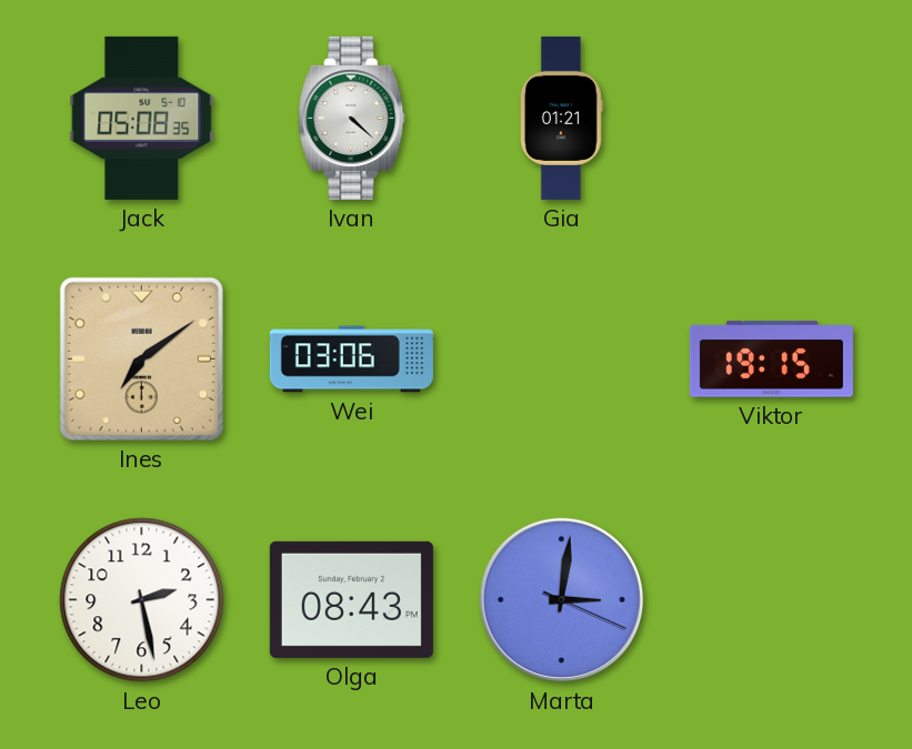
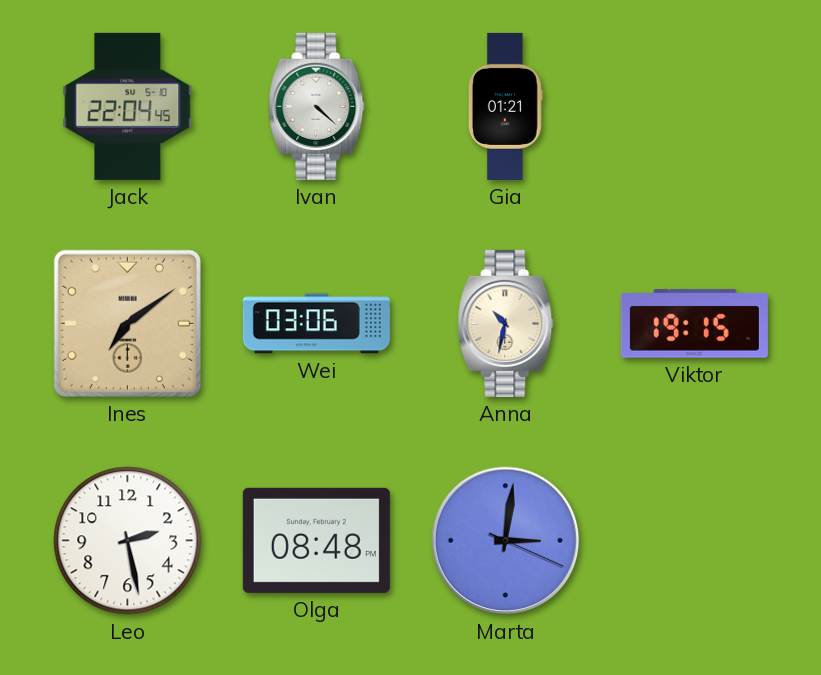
Jack: 05:08 -> 22:04
Anna: none -> 10:32
Olga: 08:43 -> 08:48
